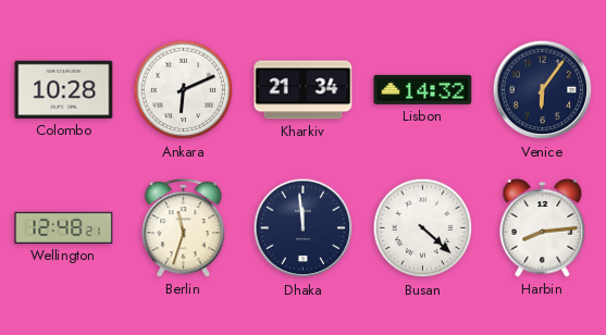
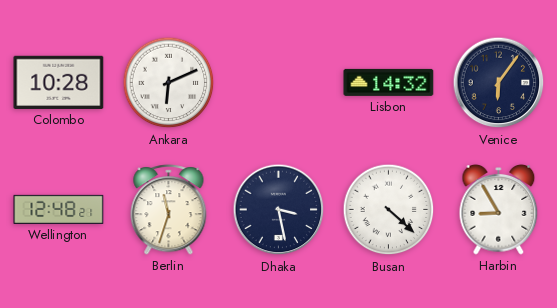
Kharkiv: 21:34 -> none
Dhaka: 11:59 -> 3:28
Harbin: 8:14 -> 8:55
